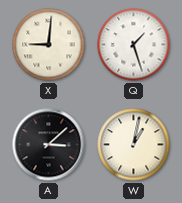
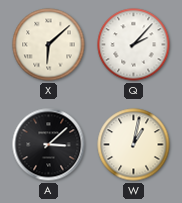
X: 9:01 -> 6:08
Q: 1:27 -> 2:07
